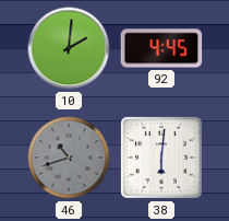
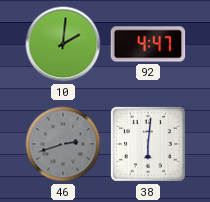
92: 4:45 -> 4:47
46: 10:42 -> 2:42
